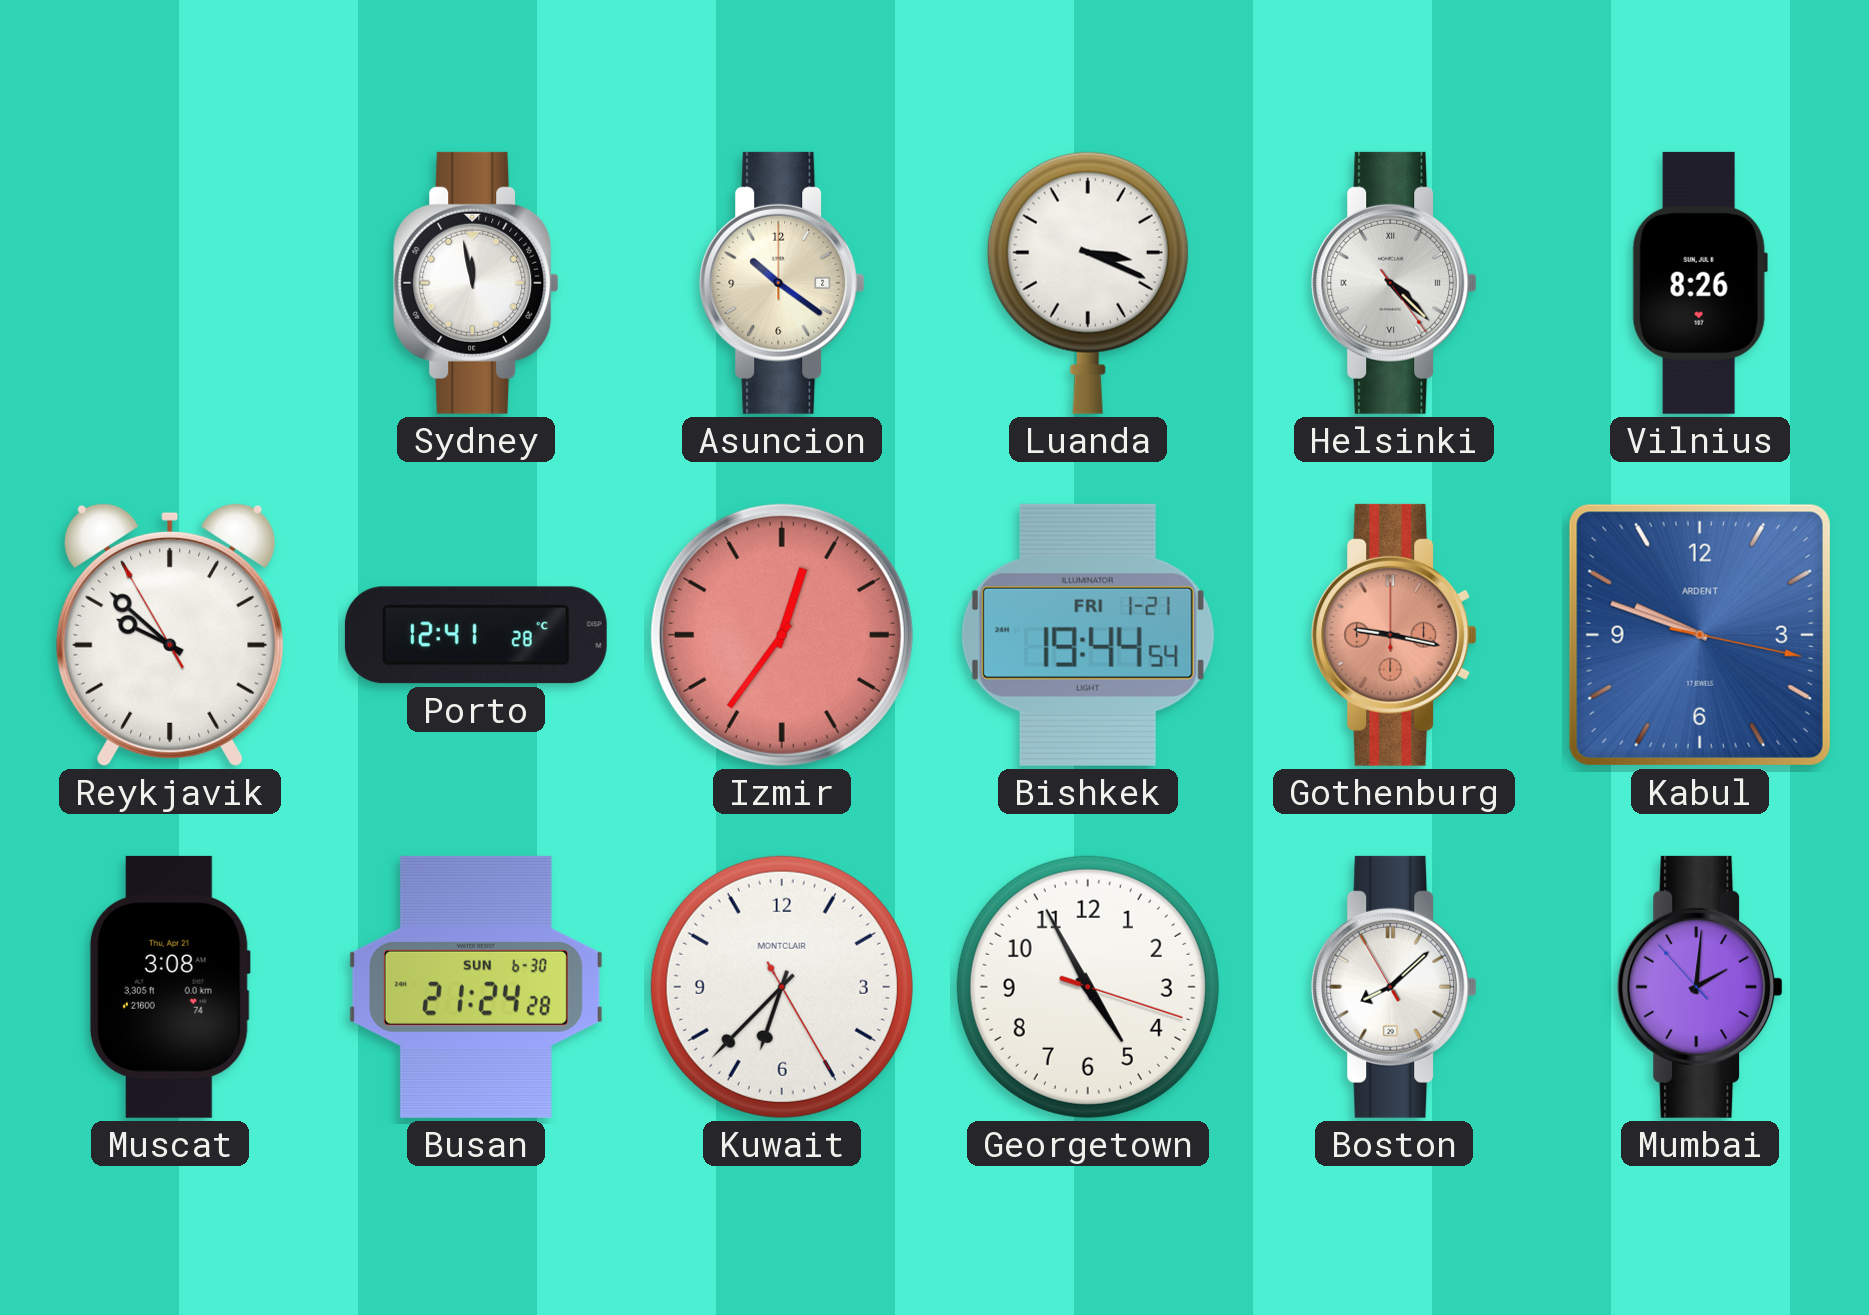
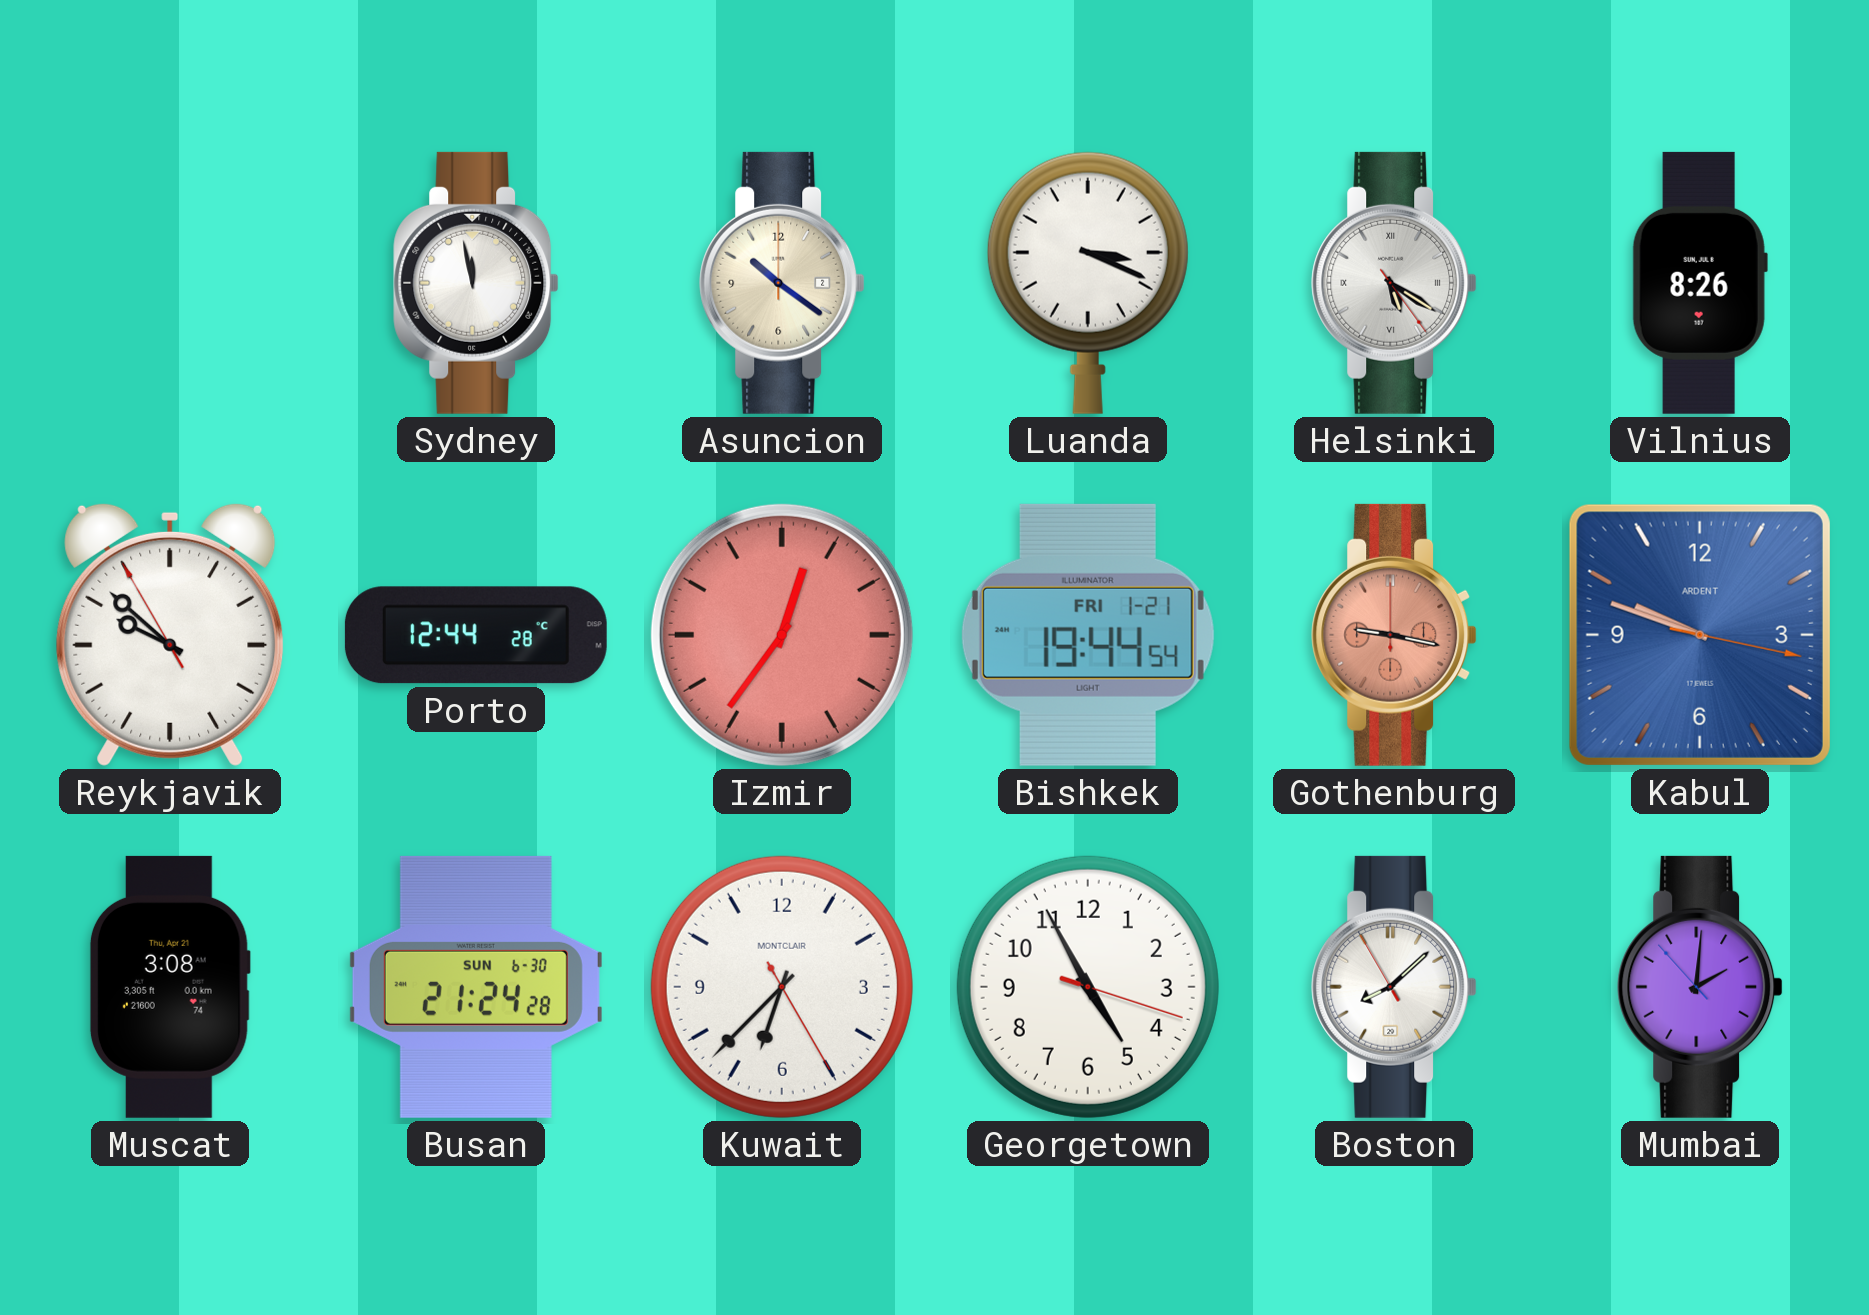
Helsinki: 4:22 -> 5:20
Porto: 12:41 -> 12:44
